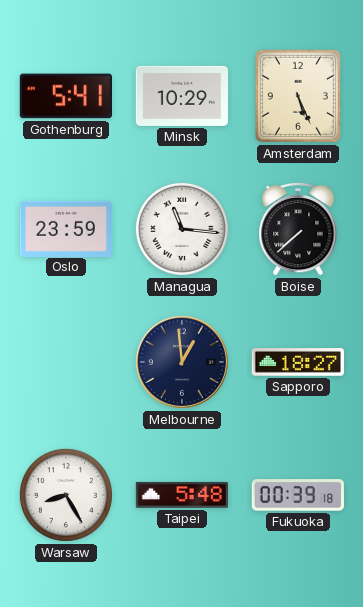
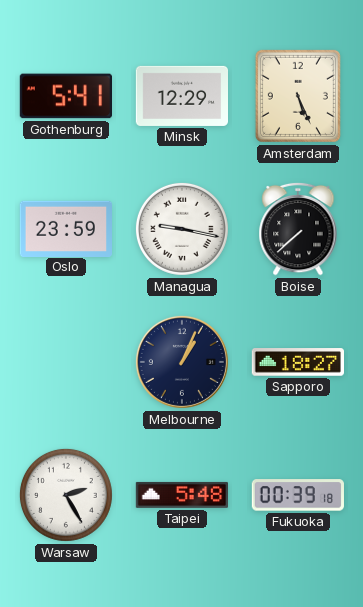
Minsk: 10:29 -> 12:29
Managua: 11:16 -> 9:17
Melbourne: 12:59 -> 1:04
Warsaw: 8:25 -> 2:25
